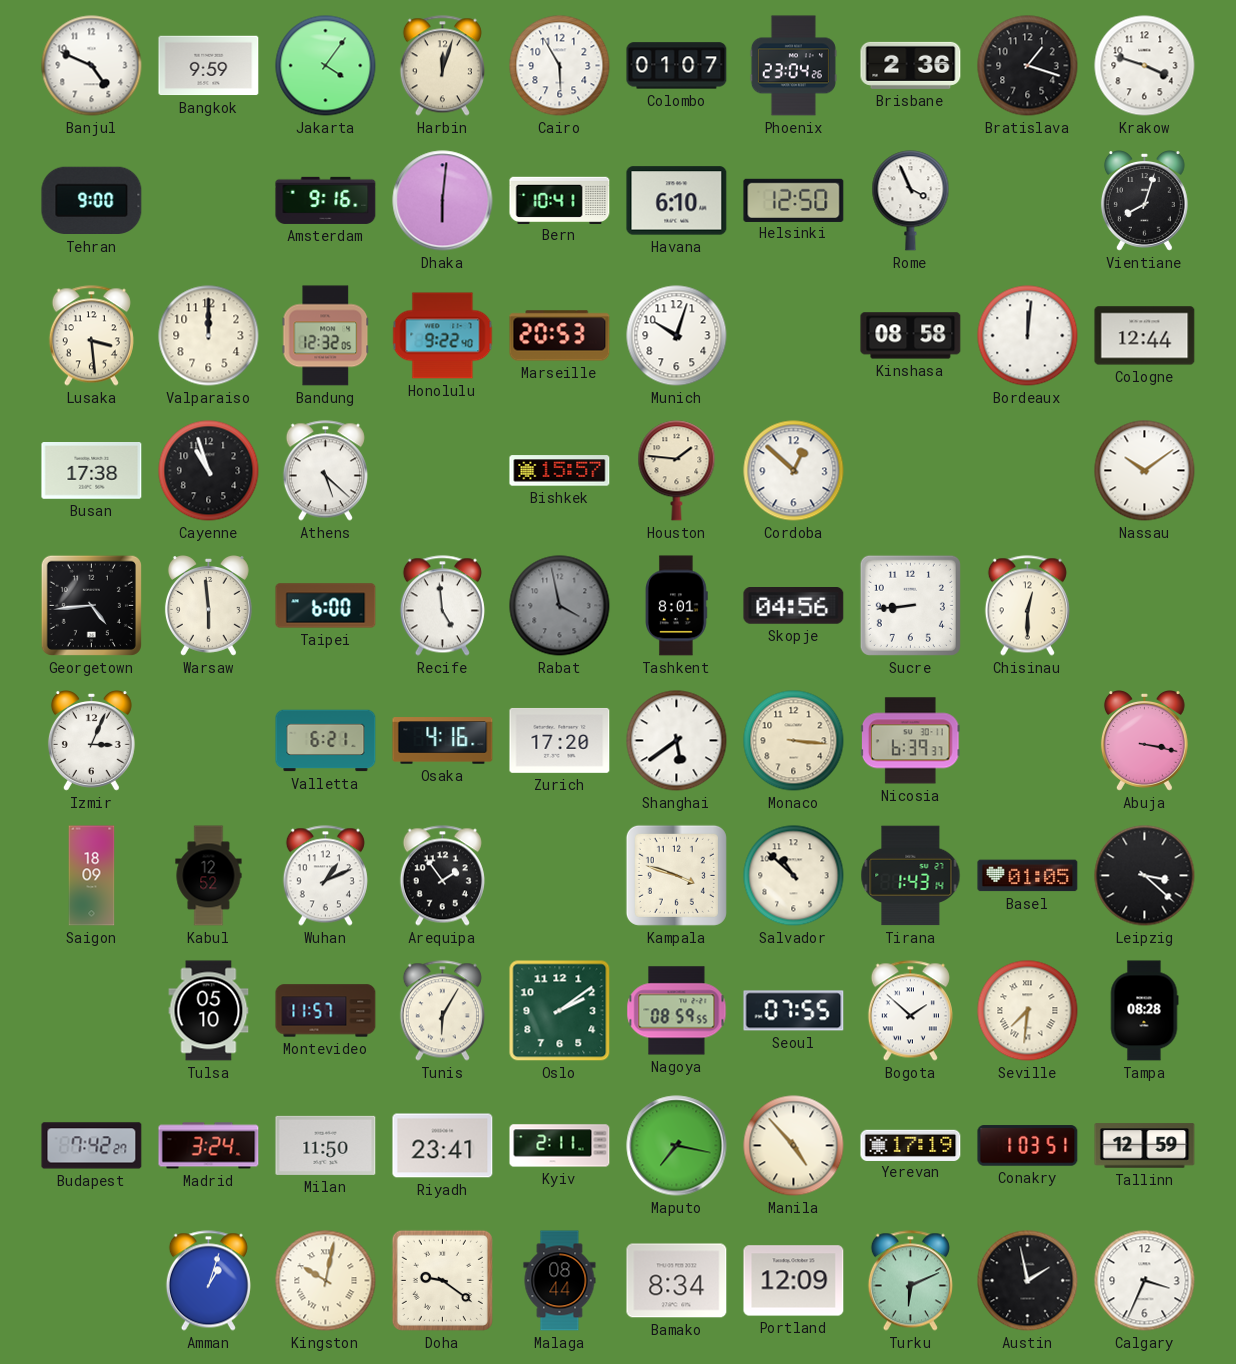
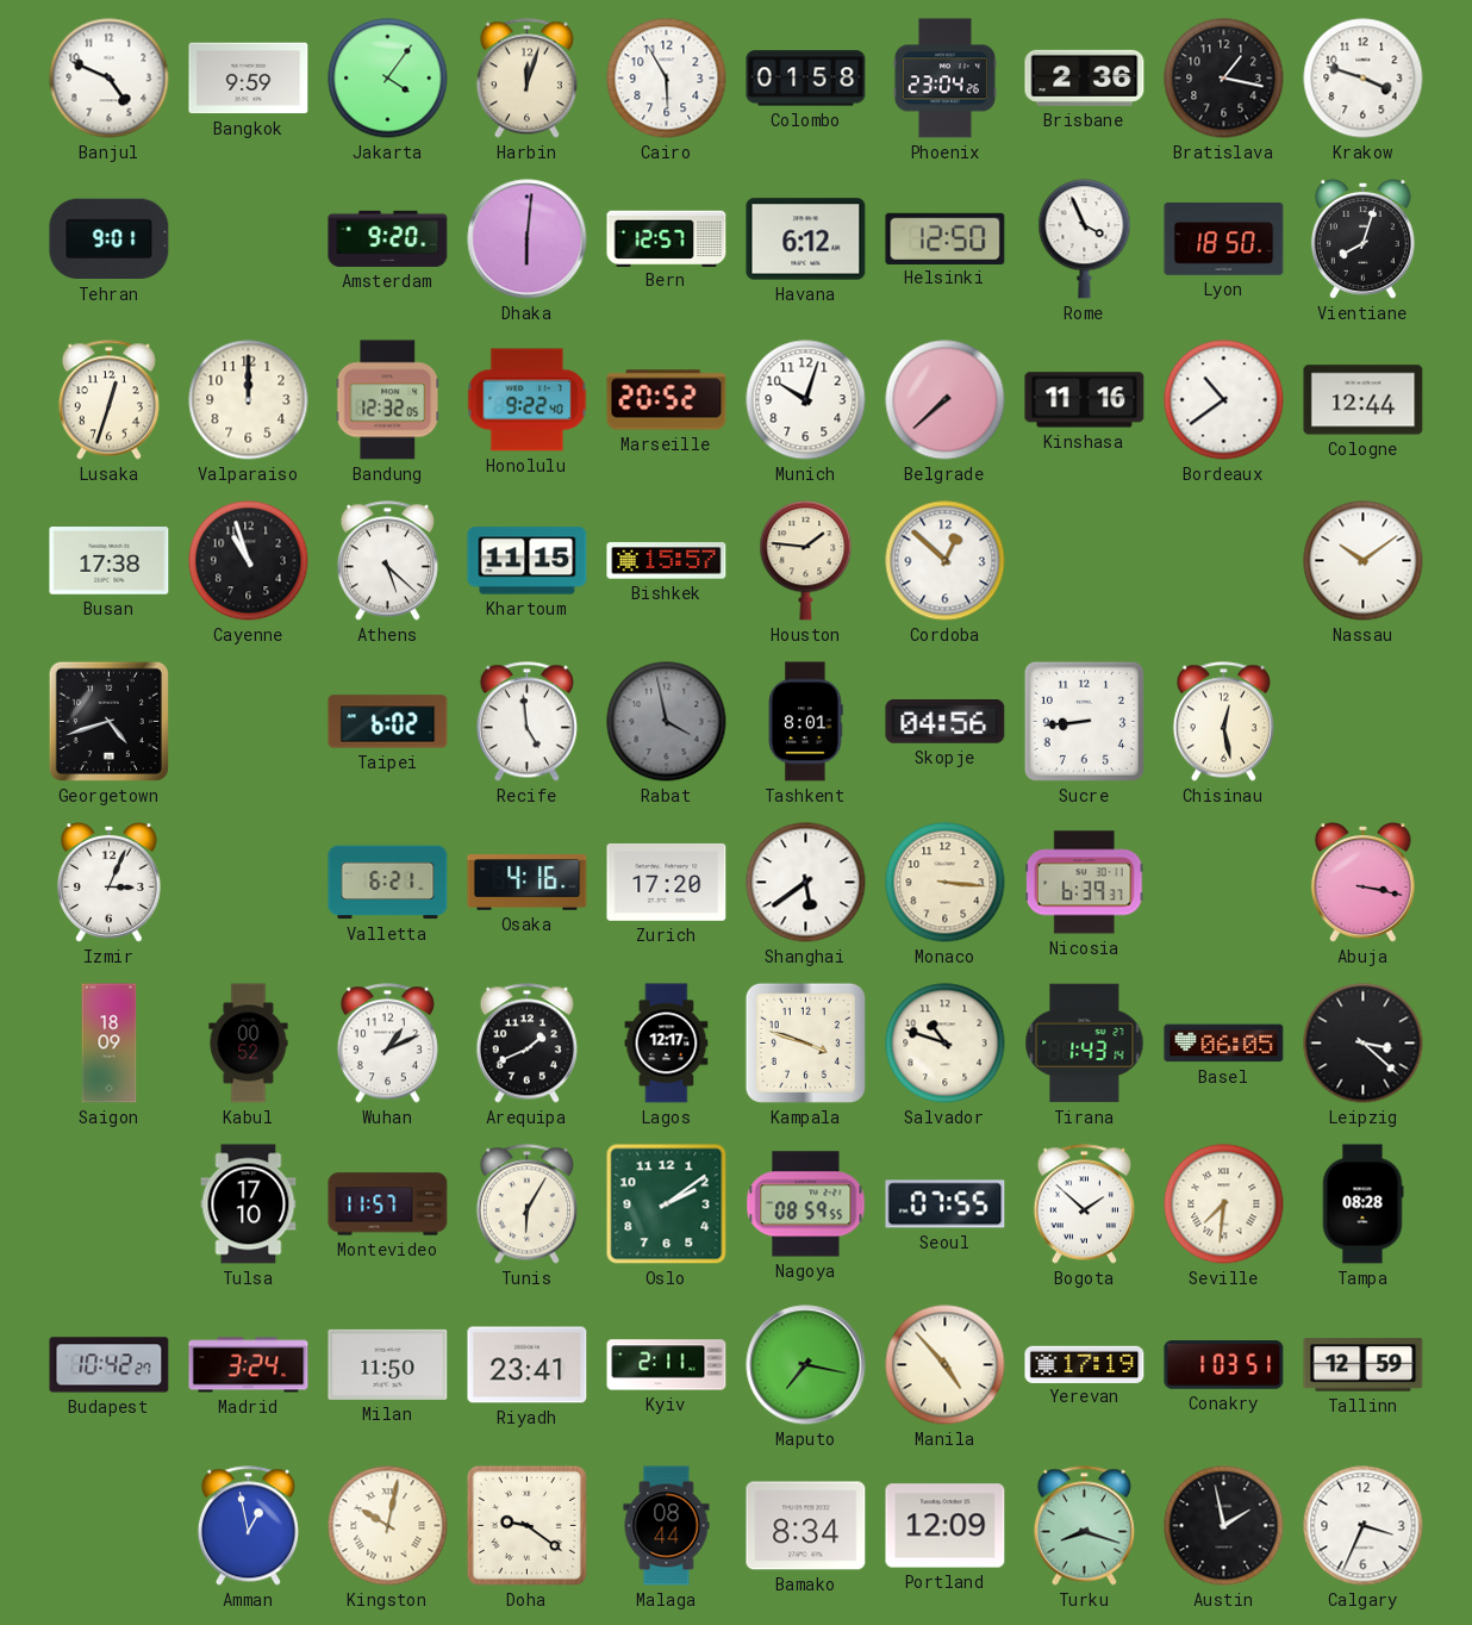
Colombo: 01:07 -> 01:58
Bratislava: 1:18 -> 1:17
Tehran: 9:00 -> 9:01
Amsterdam: 9:16 -> 9:20
Bern: 10:41 -> 12:57
Havana: 6:10 -> 6:12
Lyon: none -> 18:50
Lusaka: 3:29 -> 12:33
Marseille: 20:53 -> 20:52
Belgrade: none -> 7:38
Kinshasa: 08:58 -> 11:16
Bordeaux: 12:01 -> 10:39
Khartoum: none -> 11:15
Georgetown: 4:44 -> 4:42
Warsaw: 5:59 -> none
Taipei: 6:00 -> 6:02
Chisinau: 12:30 -> 12:28
Kabul: 12:52 -> 00:52
Arequipa: 1:54 -> 1:41
Lagos: none -> 12:17
Salvador: 10:52 -> 10:48
Basel: 01:05 -> 06:05
Tulsa: 05:10 -> 17:10
Budapest: 7:42 -> 10:42
Amman: 1:03 -> 12:58
Turku: 6:11 -> 8:18
